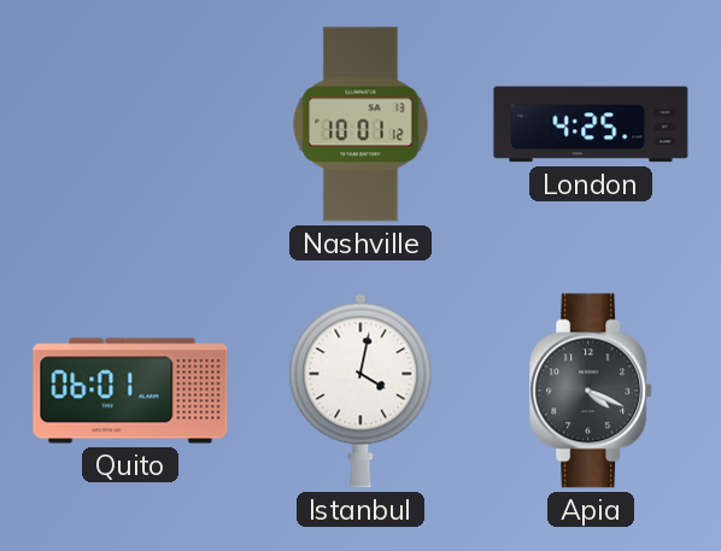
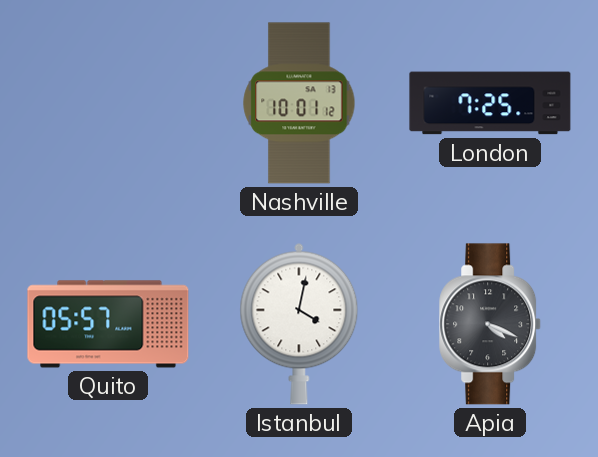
London: 4:25 -> 7:25
Quito: 06:01 -> 05:57
